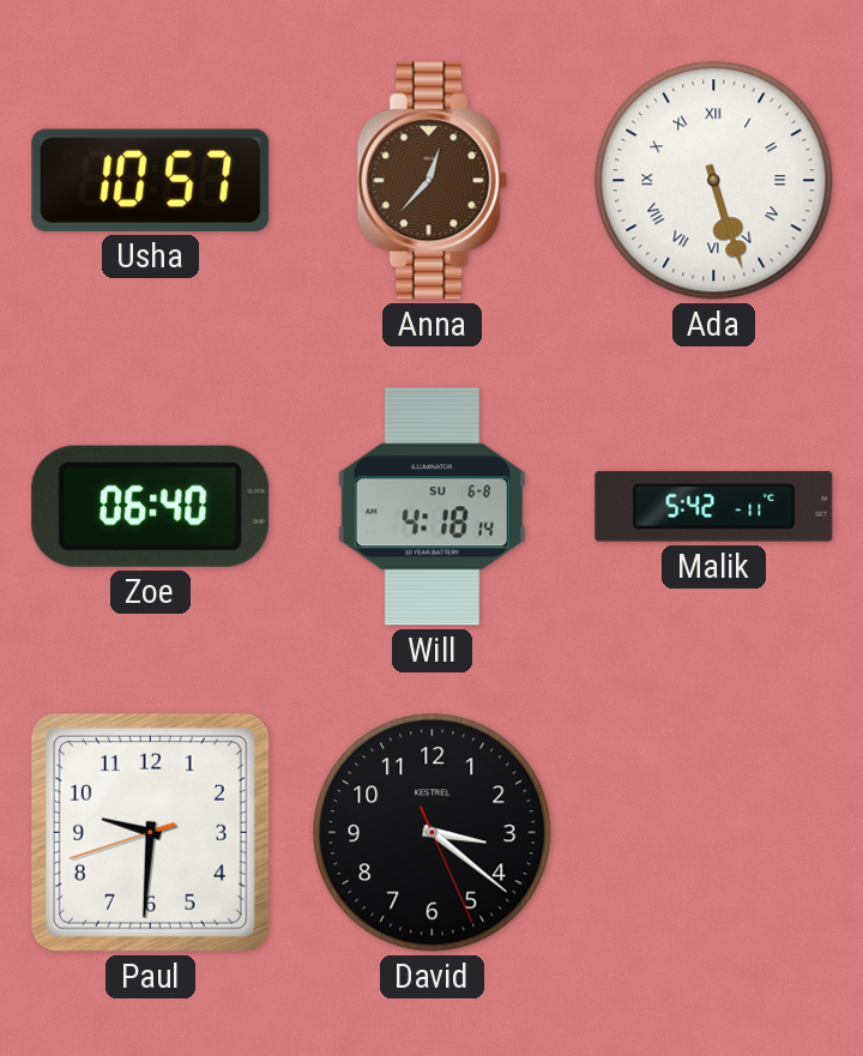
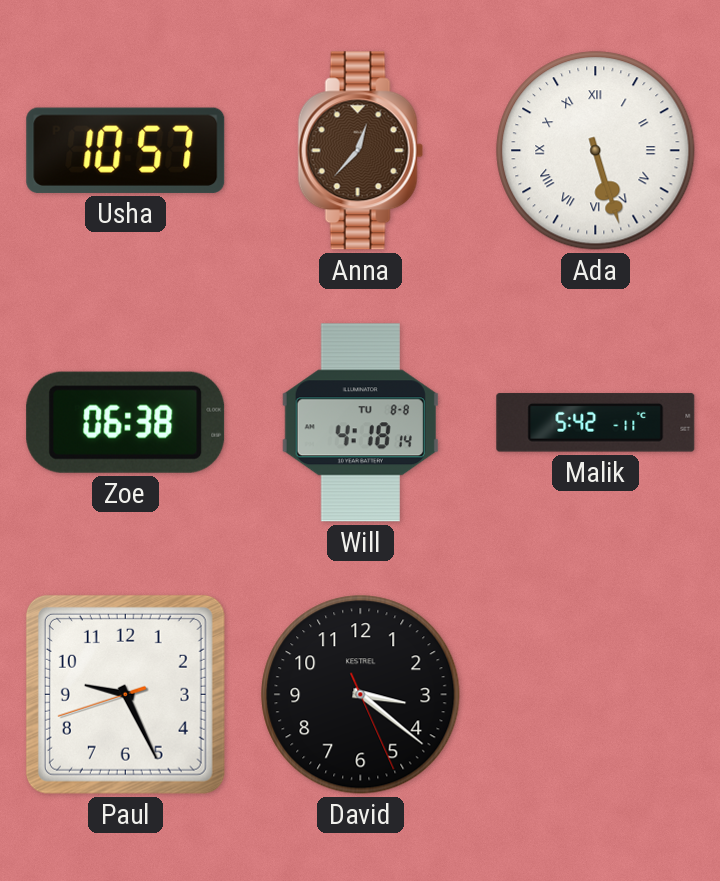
Zoe: 06:40 -> 06:38
Will date: SU 6-8 -> TU 8-8
Paul: 9:30 -> 9:25
